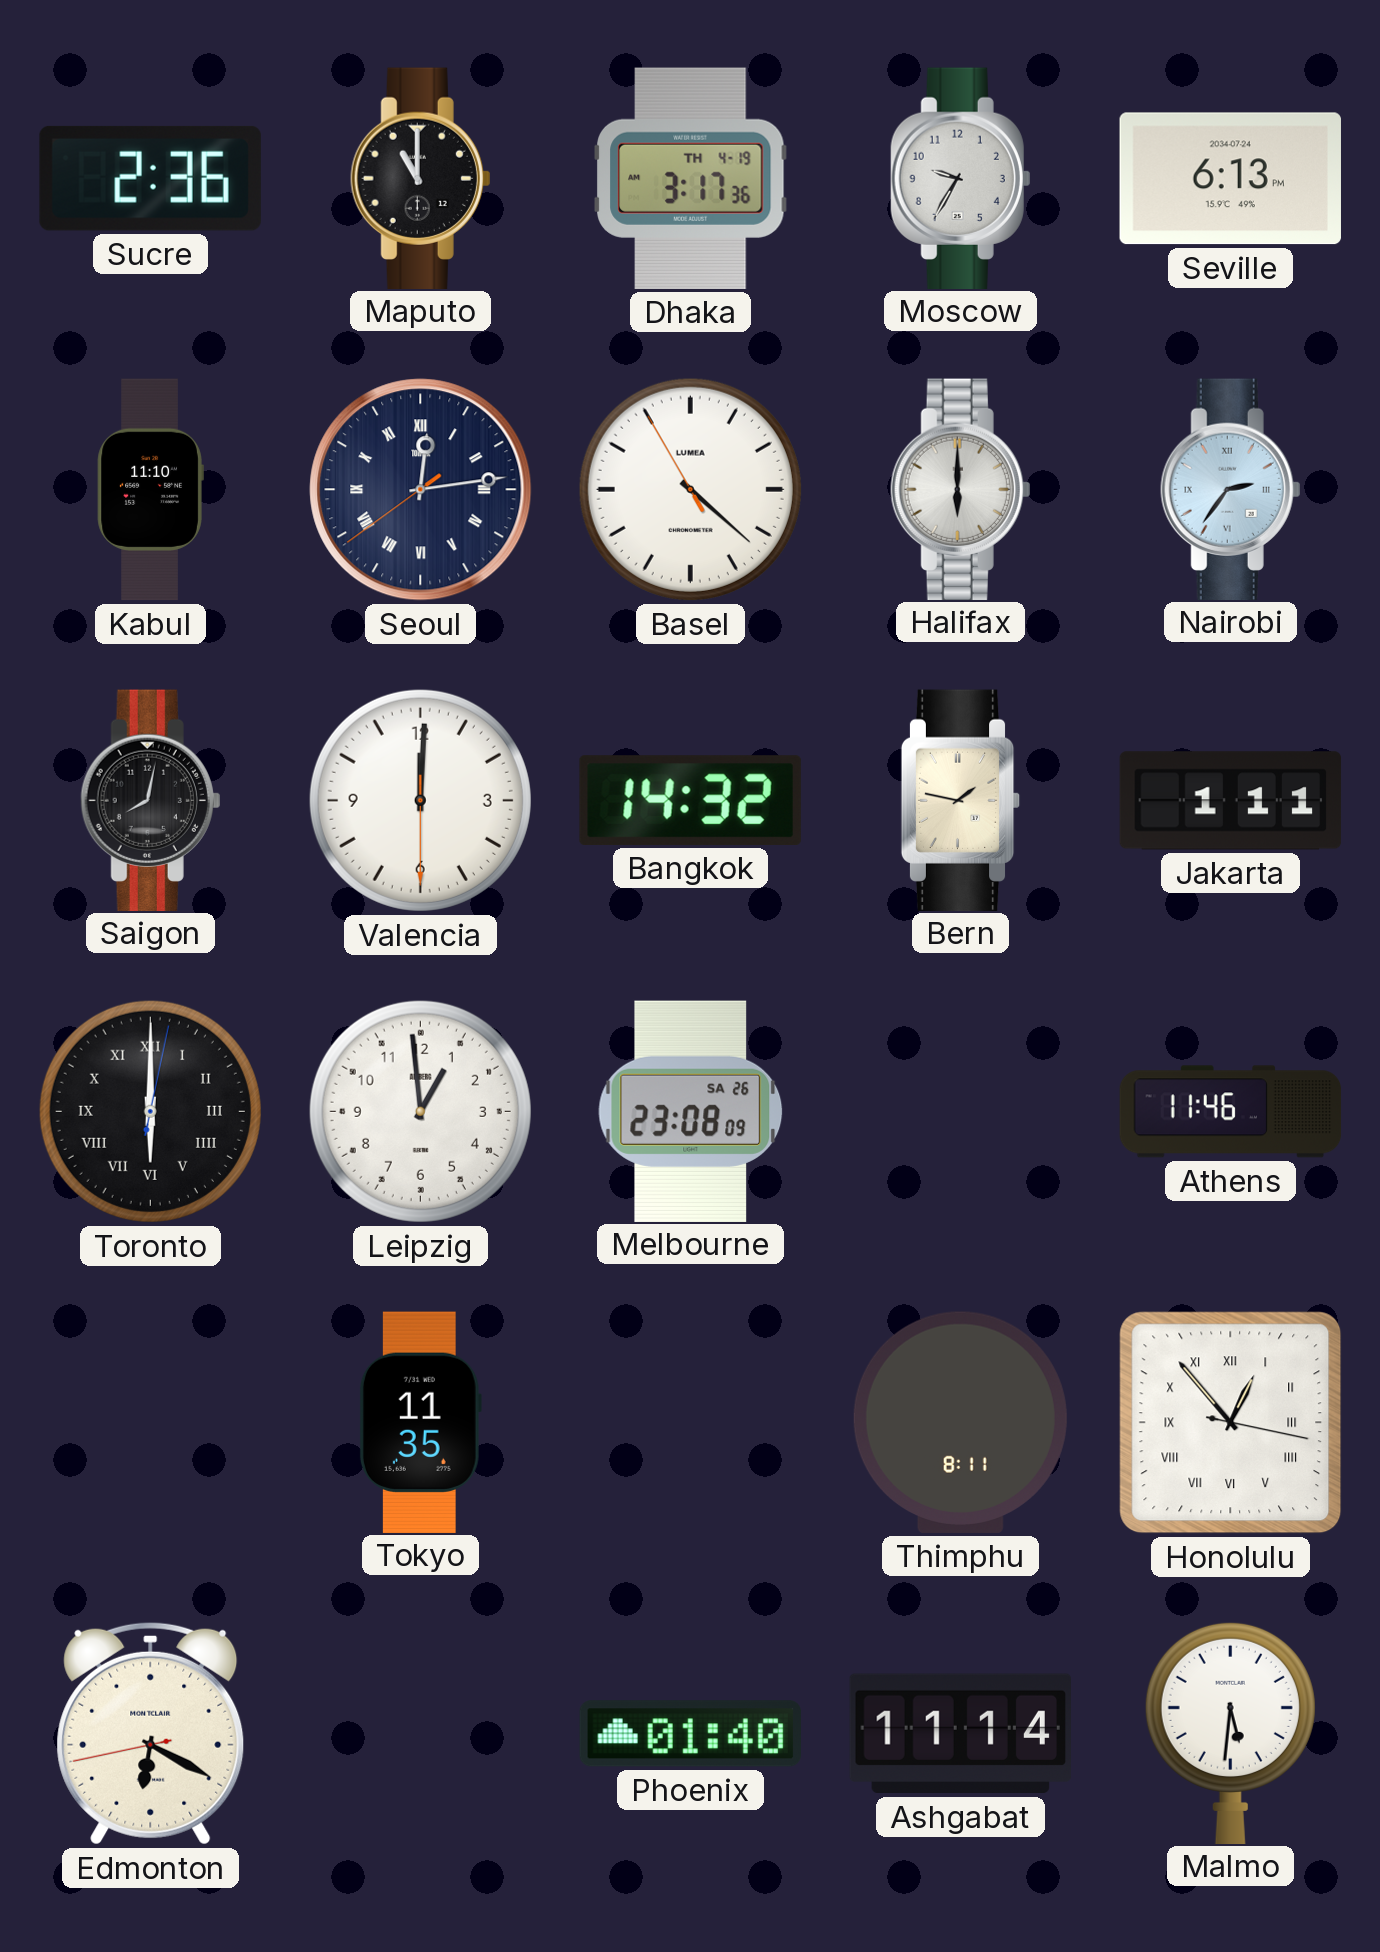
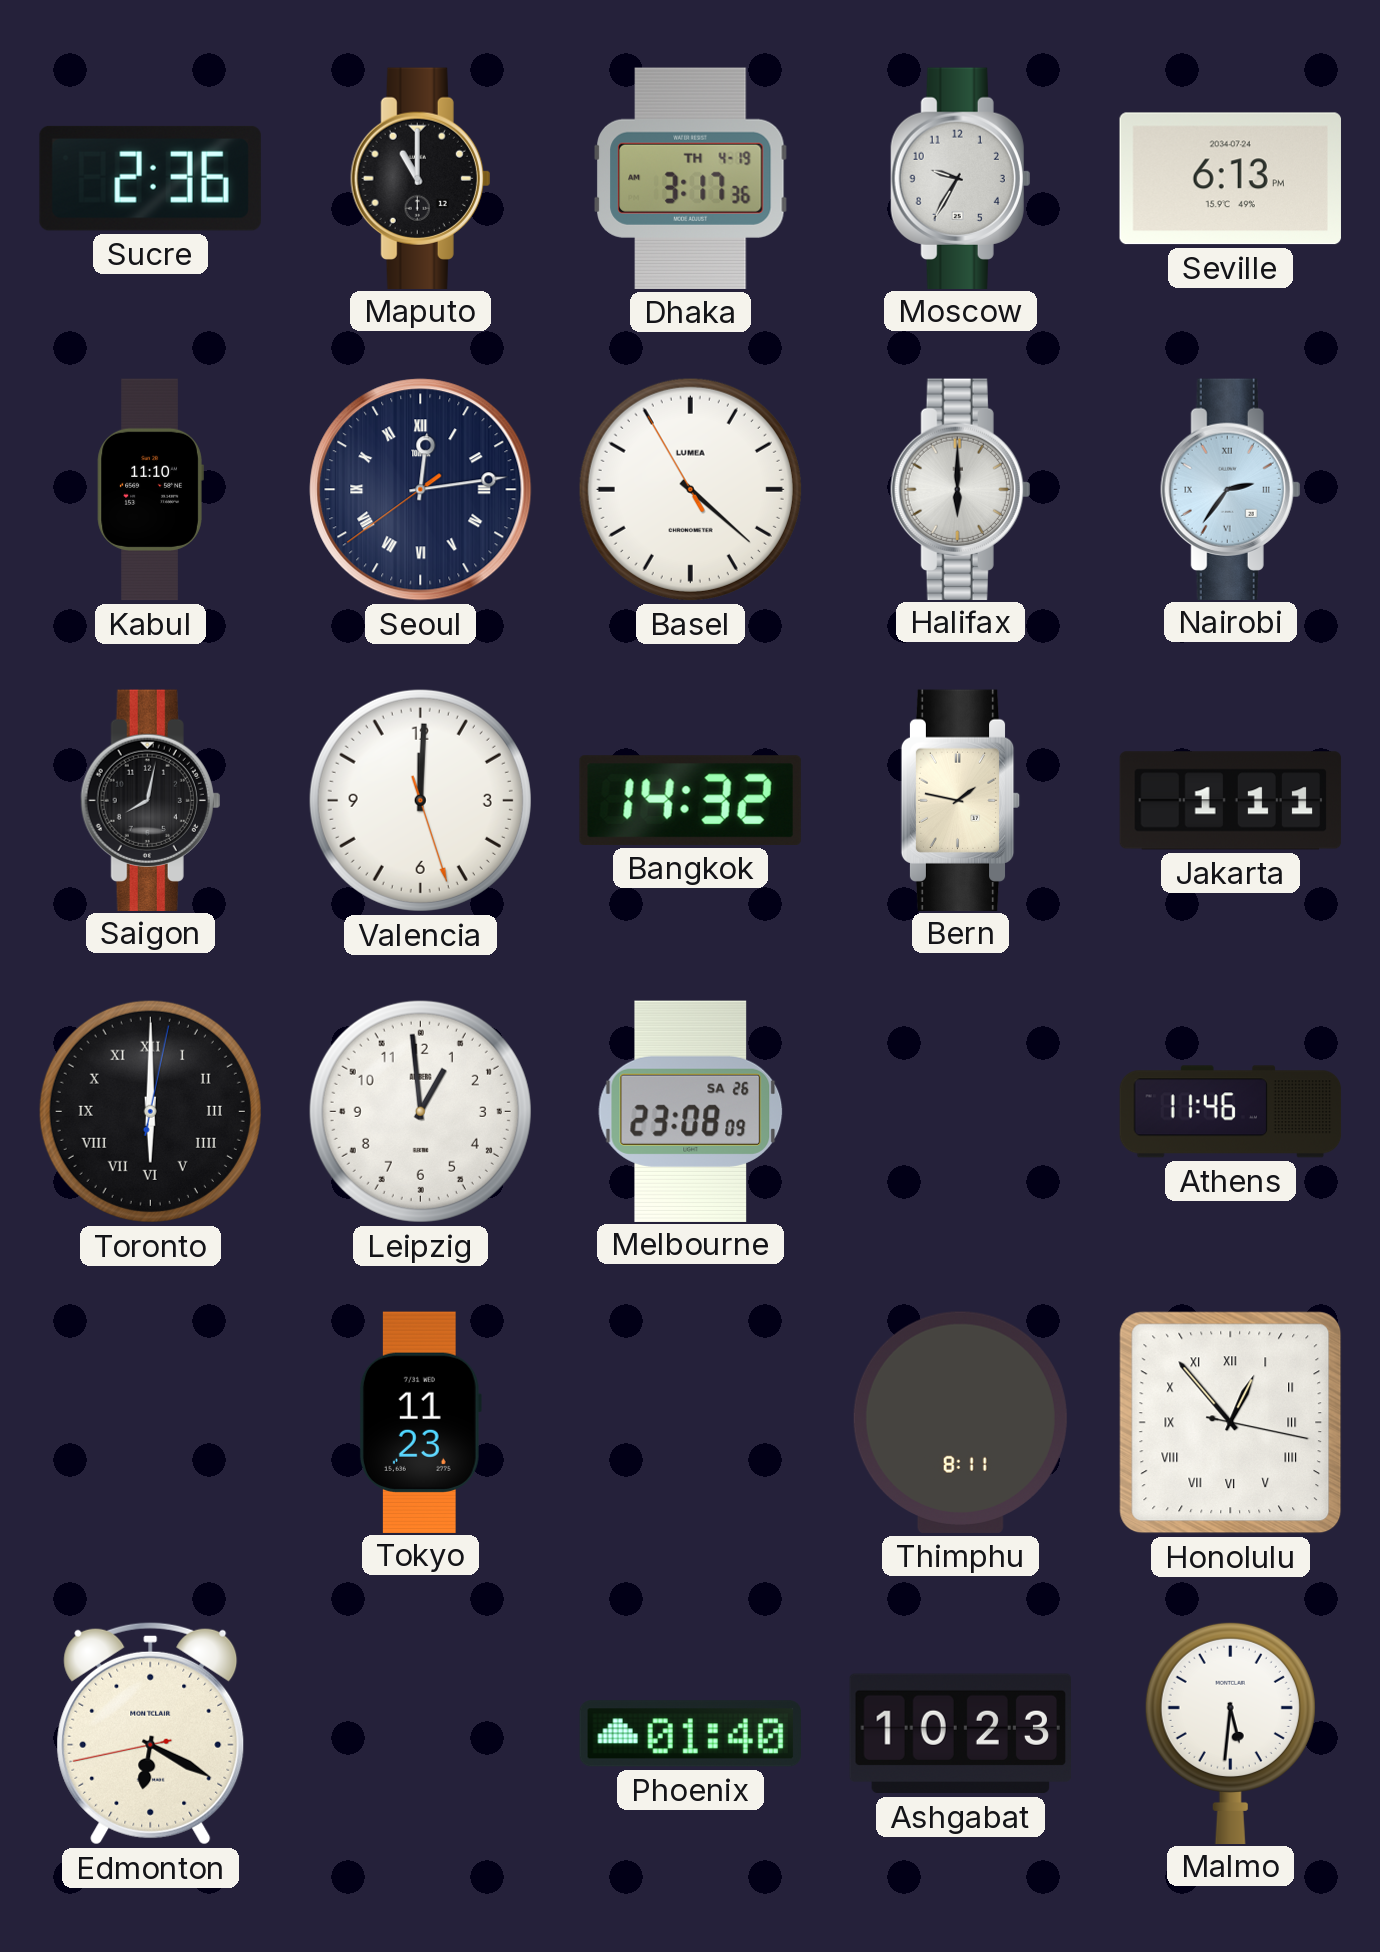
Valencia: 12:00:30 -> 12:00:27
Tokyo: 11:35 -> 11:23
Ashgabat: 11:14 -> 10:23
